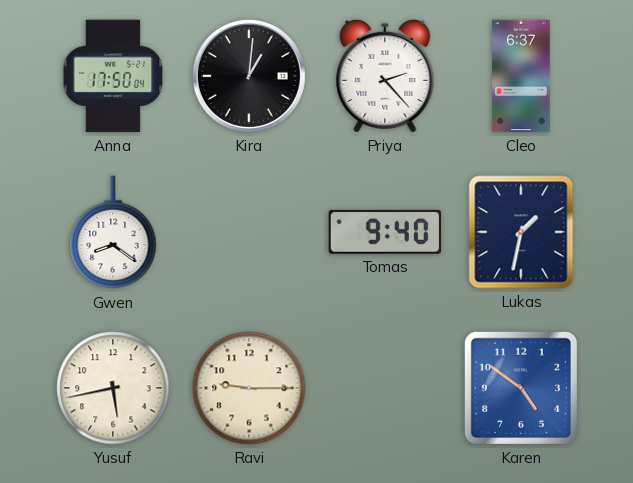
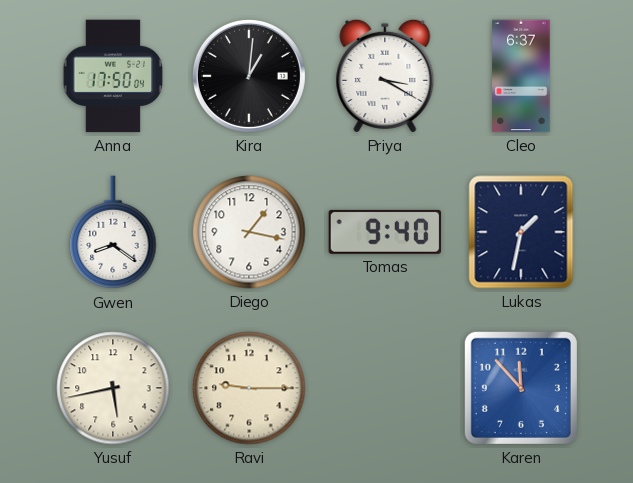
Priya: 2:23 -> 3:20
Diego: none -> 1:17
Karen: 4:51 -> 11:53
